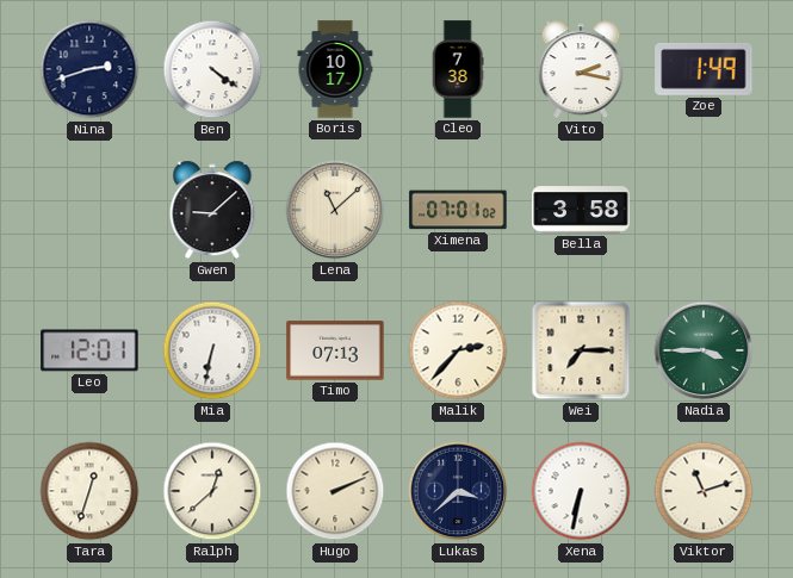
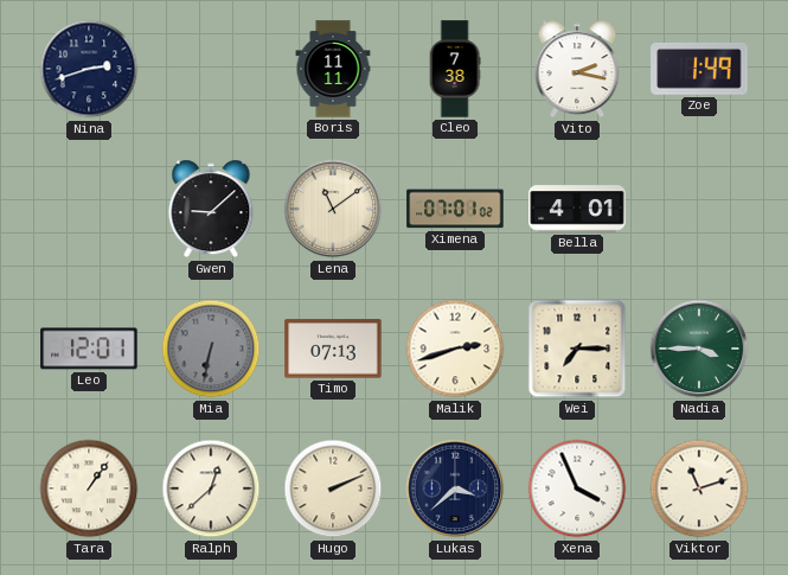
Ben: 4:21 -> none
Boris: 10:17 -> 11:11
Lena: 11:08 -> 11:09
Bella: 3:58 -> 4:01
Mia dial: white -> grey
Malik: 2:37 -> 2:42
Tara: 12:33 -> 1:06
Xena: 6:32 -> 3:56
